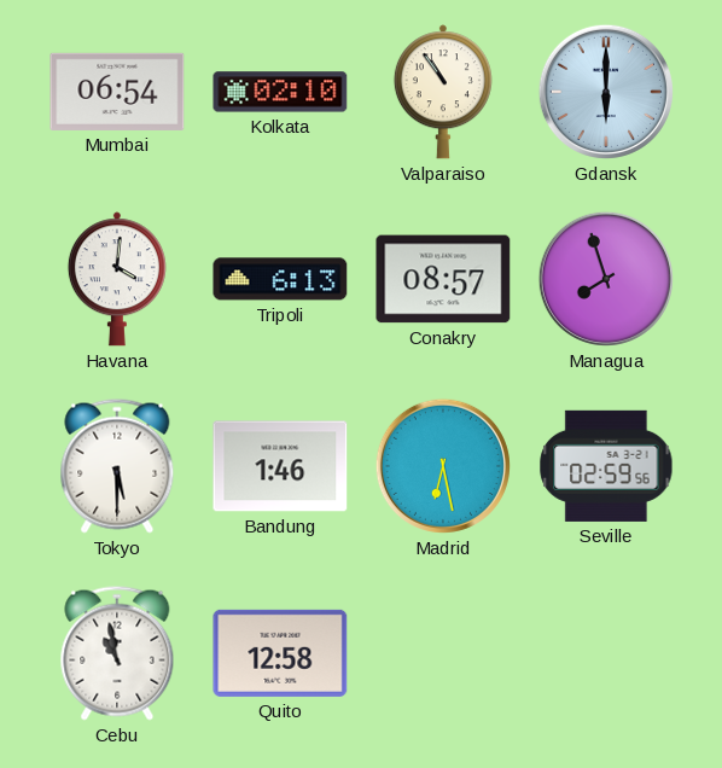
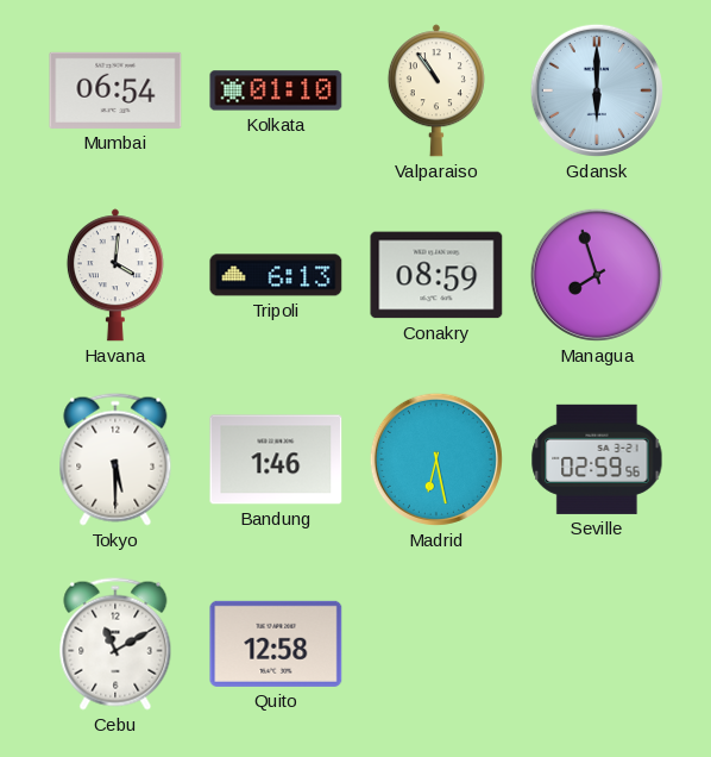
Kolkata: 02:10 -> 01:10
Conakry: 08:57 -> 08:59
Cebu: 10:58 -> 11:10
